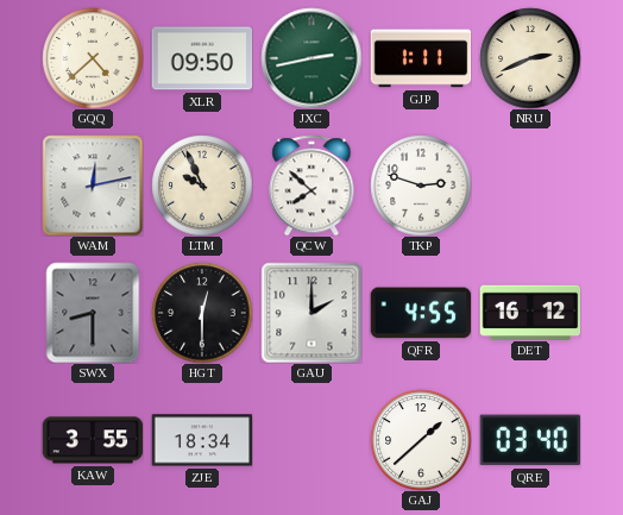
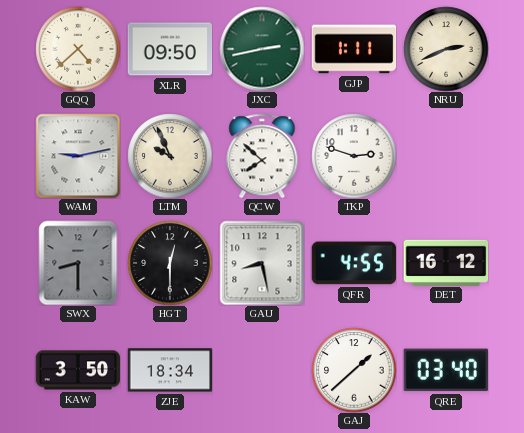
WAM: 12:13 -> 9:13
GAU: 2:00 -> 8:28
KAW: 3:55 -> 3:50
